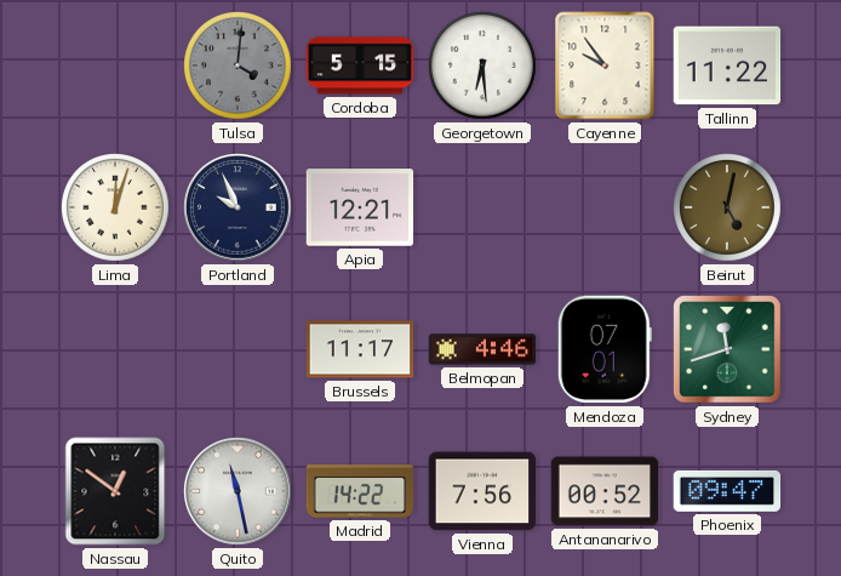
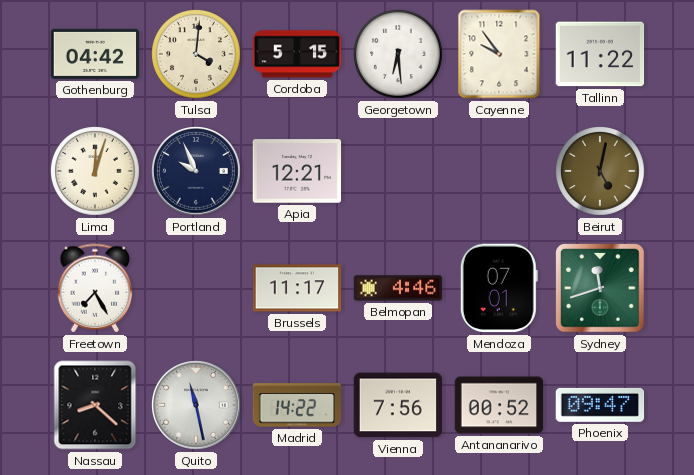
Gothenburg: none -> 04:42
Tulsa dial: grey -> cream
Freetown: none -> 7:25
Nassau: 12:51 -> 8:22
